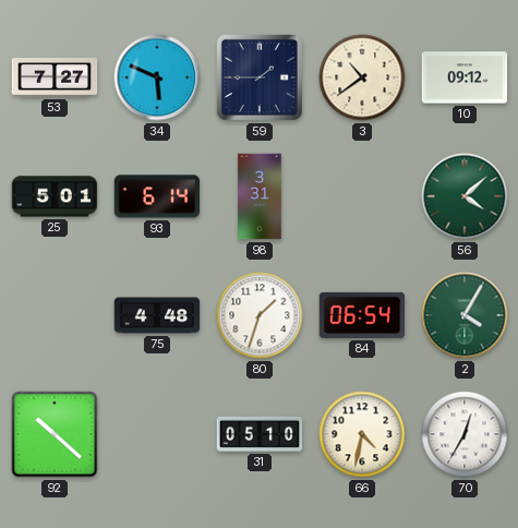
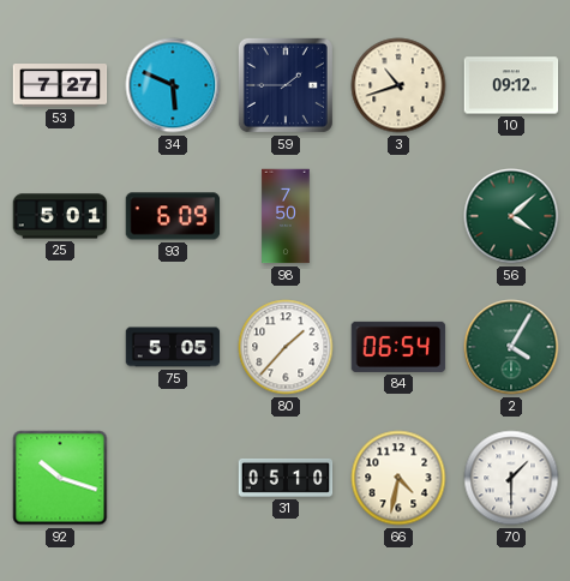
3: 10:39 -> 10:42
93: 6:14 -> 6:09
98: 3:31 -> 7:50
75: 4:48 -> 5:05
80: 1:33 -> 1:37
92: 10:22 -> 10:18
70: 12:35 -> 1:30
